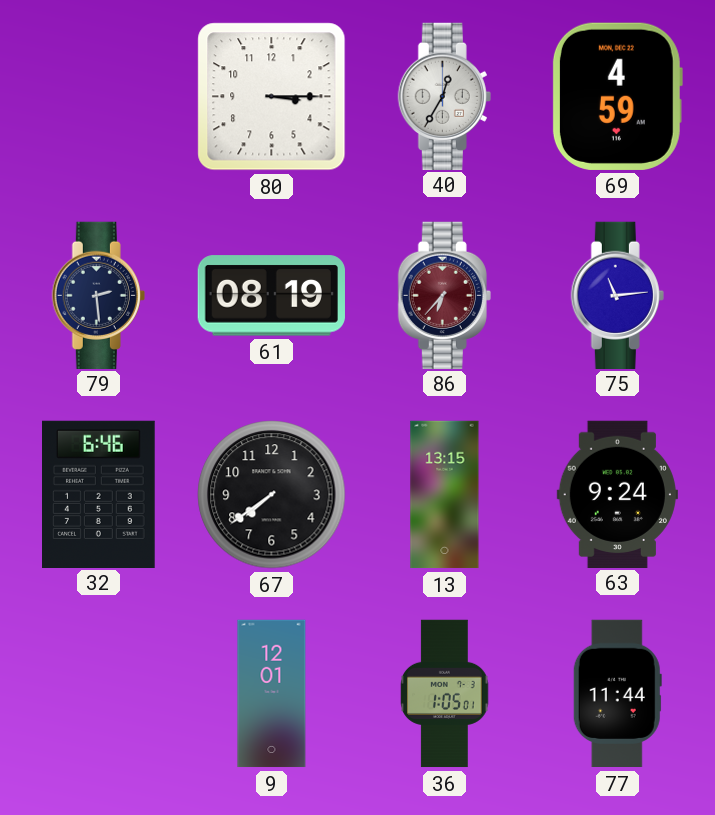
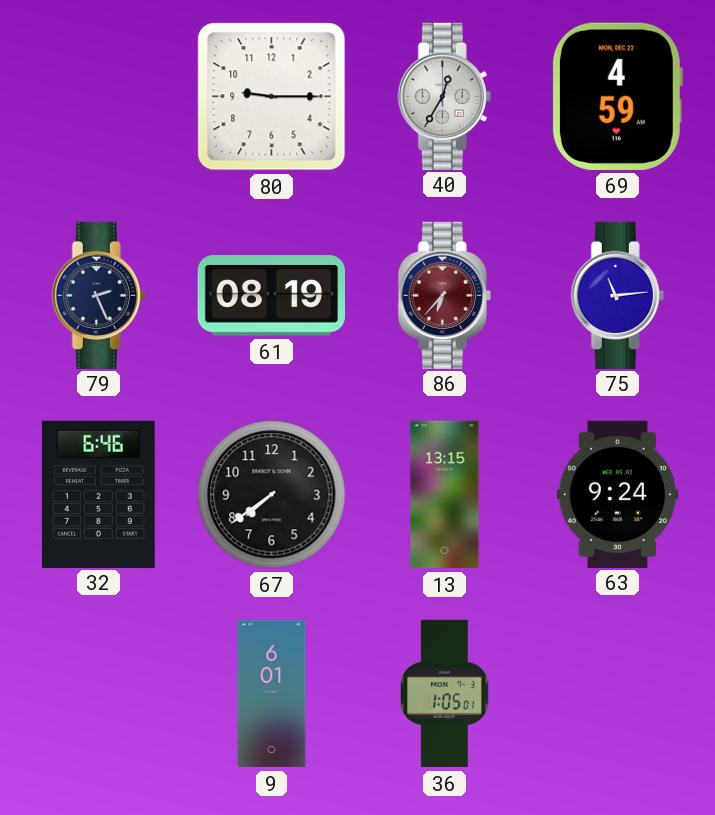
80: 3:15 -> 9:15
79: 2:29 -> 2:26
9: 12:01 -> 6:01
77: 11:44 -> none
